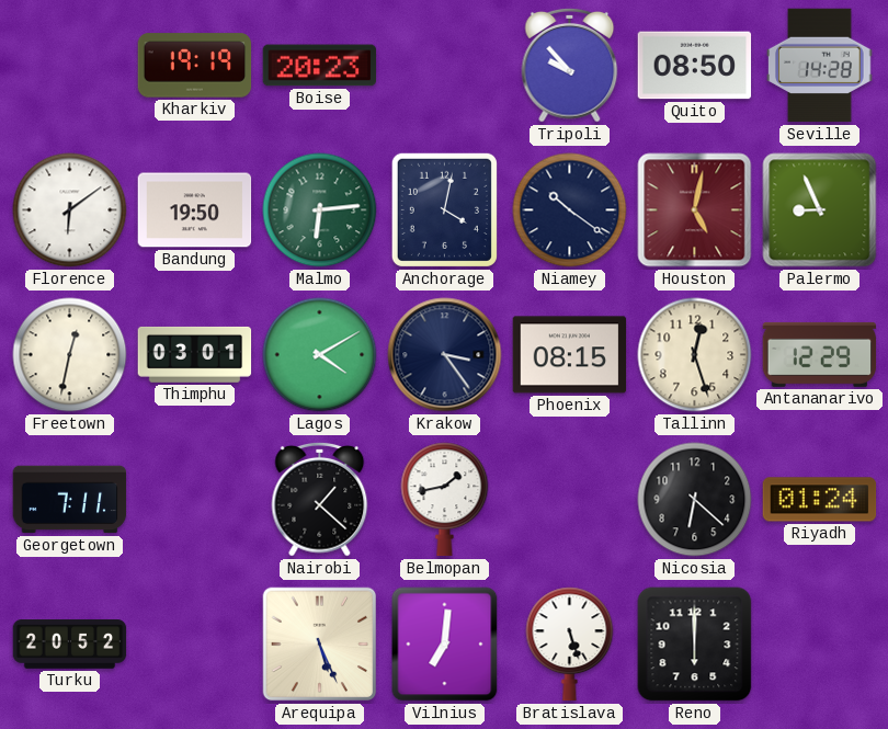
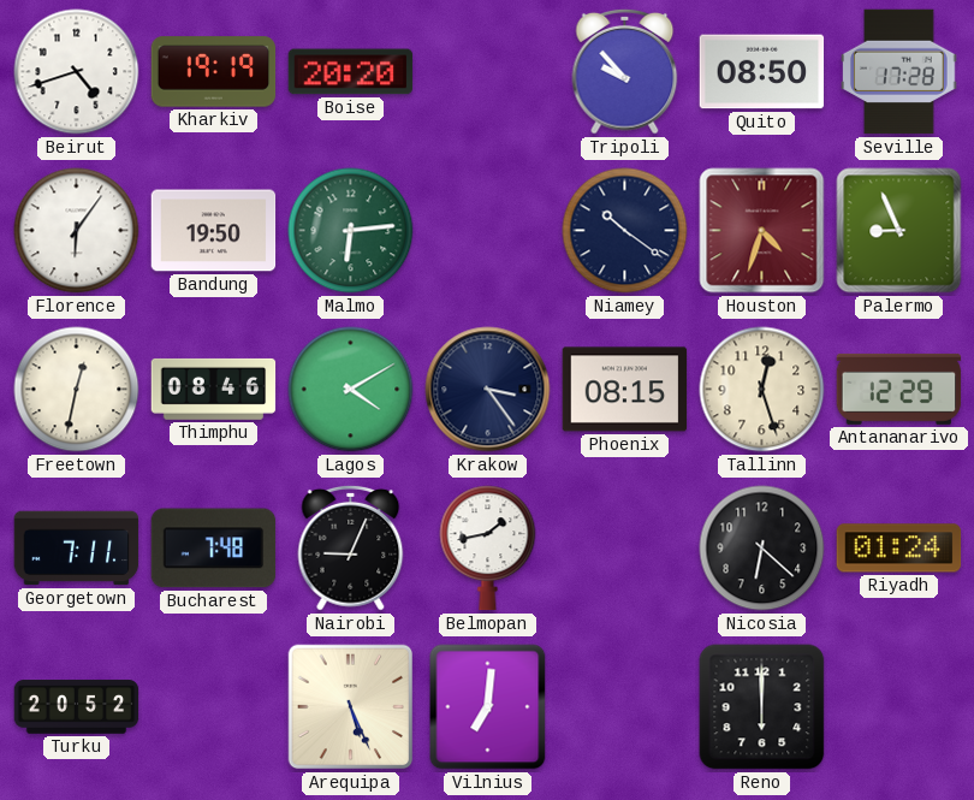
Beirut: none -> 4:42
Boise: 20:23 -> 20:20
Seville: 14:28 -> 17:28
Florence: 6:09 -> 6:06
Anchorage: 4:02 -> none
Houston: 5:02 -> 4:33
Thimphu: 03:01 -> 08:46
Bucharest: none -> 7:48
Nairobi: 1:22 -> 9:04
Bratislava: 5:27 -> none
